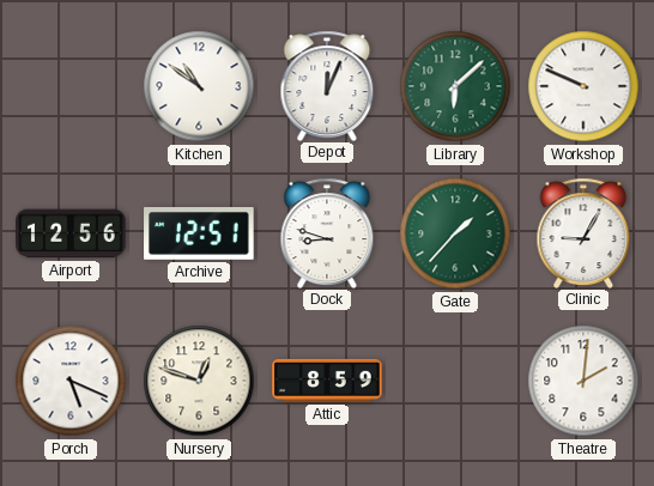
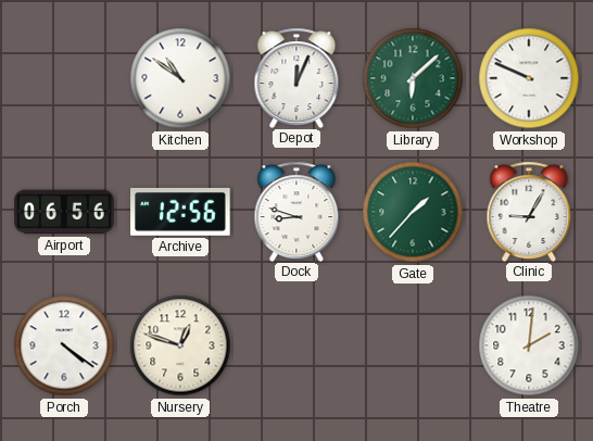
Airport: 12:56 -> 06:56
Archive: 12:51 -> 12:56
Porch: 5:19 -> 4:21
Attic: 8:59 -> none
